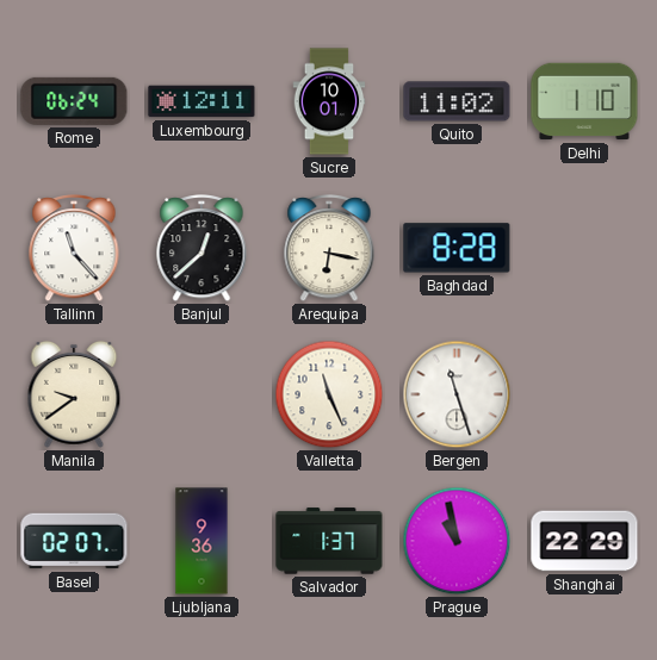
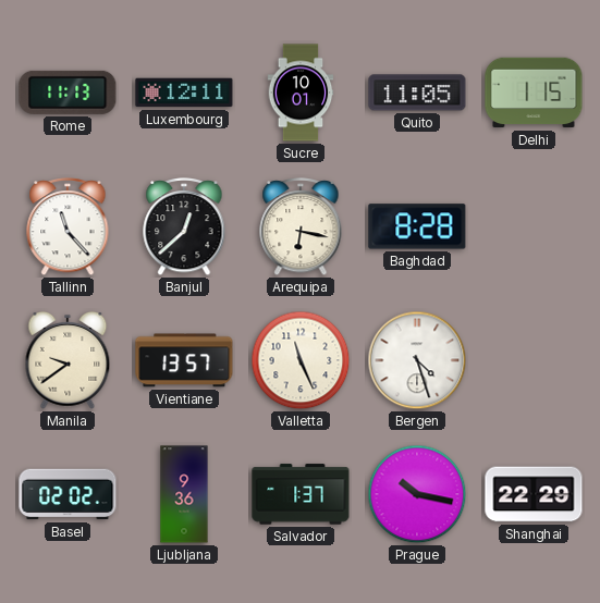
Rome: 06:24 -> 11:13
Quito: 11:02 -> 11:05
Delhi: 1:10 -> 1:15
Vientiane: none -> 13:57
Bergen: 11:27 -> 4:27
Basel: 02:07 -> 02:02
Prague: 10:58 -> 10:17
